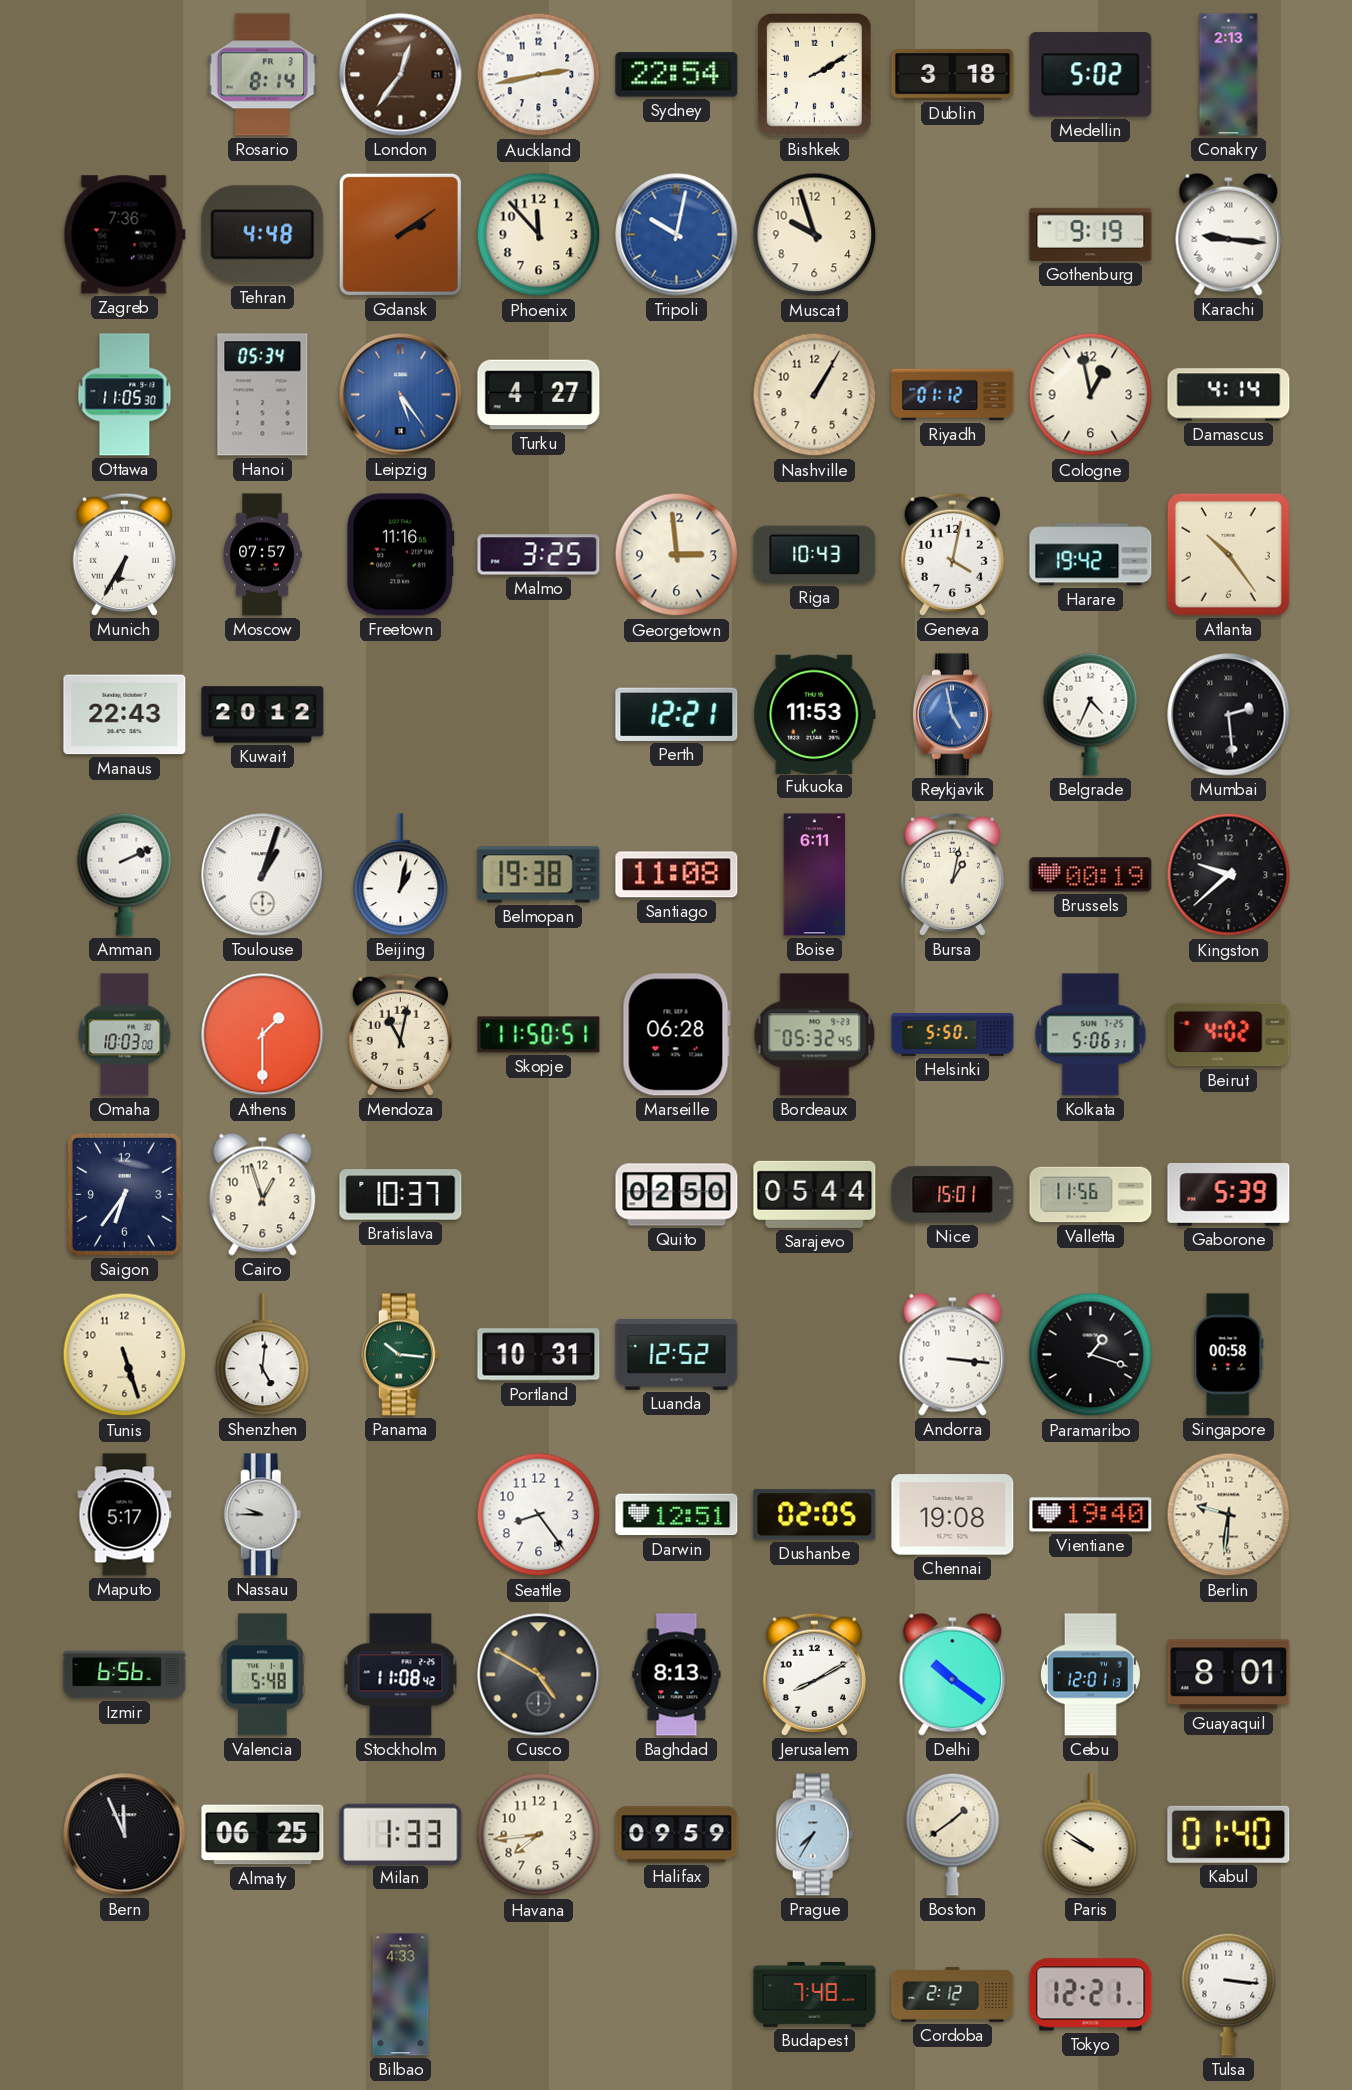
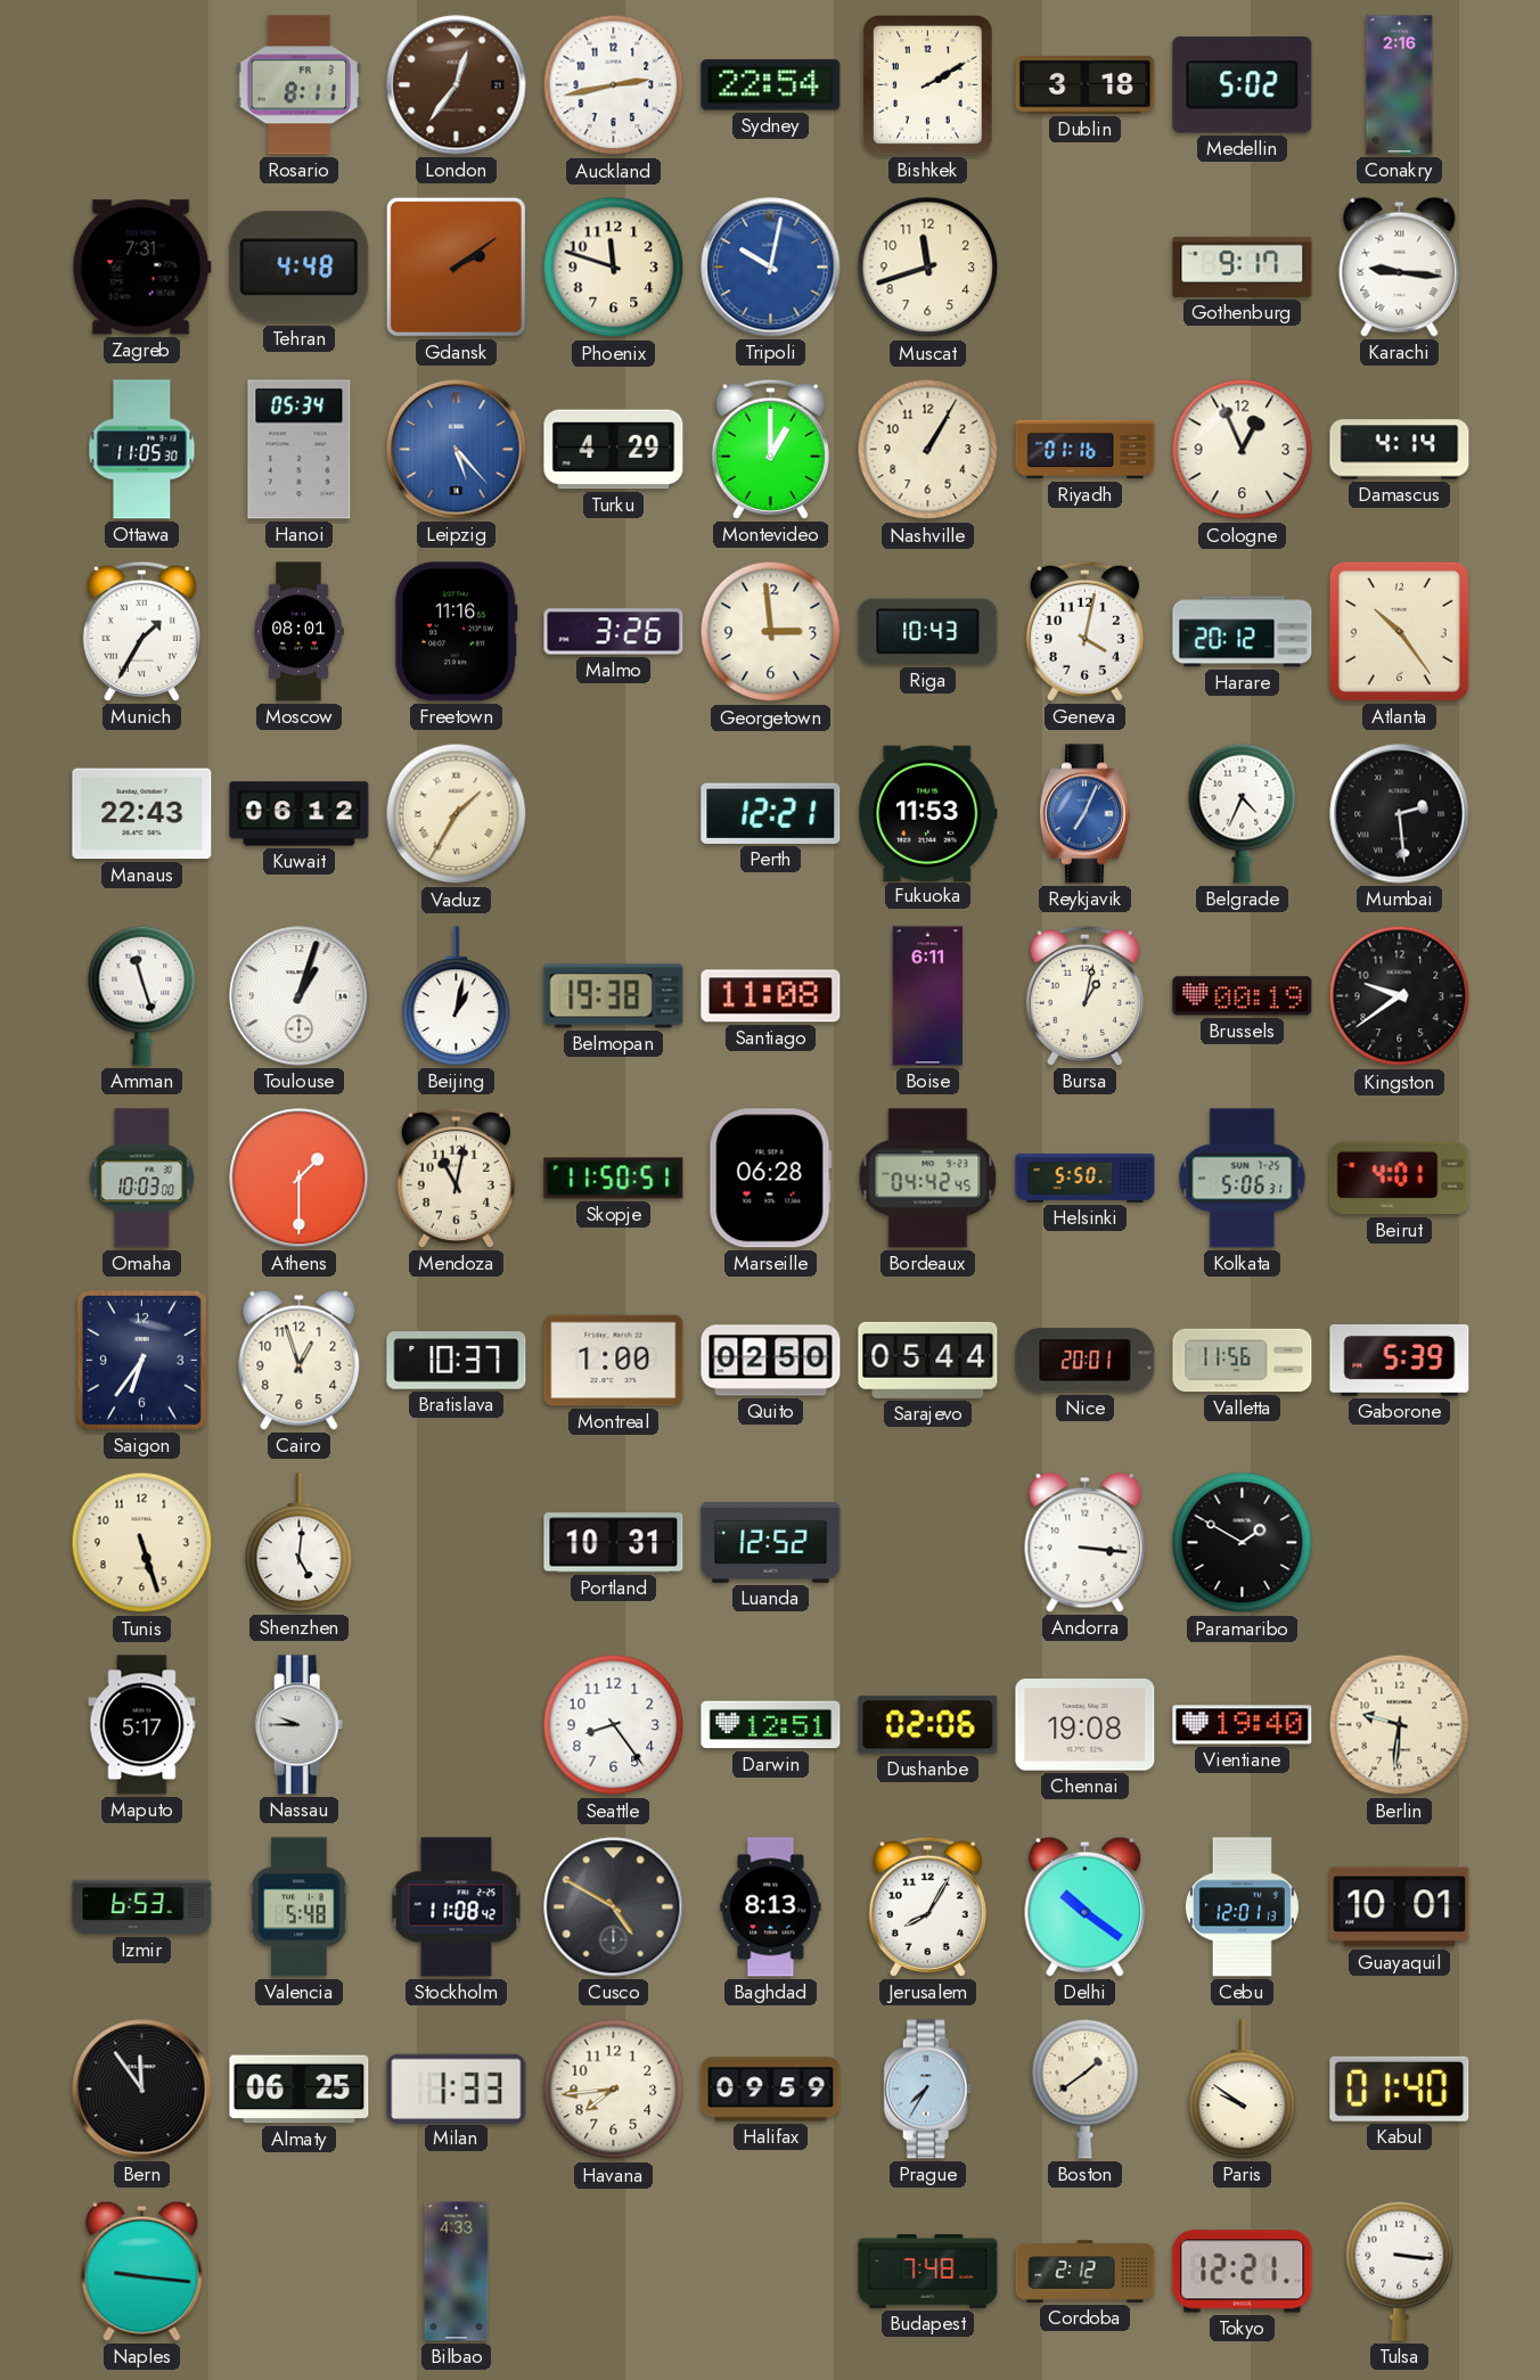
Rosario: 8:14 -> 8:11
Conakry: 2:13 -> 2:16
Zagreb: 7:36 -> 7:31
Phoenix: 11:53 -> 11:48
Muscat: 9:57 -> 11:42
Gothenburg: 9:19 -> 9:17
Leipzig: 5:24 -> 5:23
Turku: 4:27 -> 4:29
Montevideo: none -> 1:00
Riyadh: 01:12 -> 01:16
Cologne: 12:58 -> 12:56
Munich: 6:35 -> 1:35
Moscow: 07:57 -> 08:01
Malmo: 3:25 -> 3:26
Harare: 19:42 -> 20:12
Kuwait: 20:12 -> 06:12
Vaduz: none -> 1:35
Reykjavik: 4:58 -> 7:04
Amman: 2:11 -> 11:27
Kingston: 9:38 -> 9:39
Bordeaux: 05:32 -> 04:42
Beirut: 4:02 -> 4:01
Montreal: none -> 1:00
Nice: 15:01 -> 20:01
Panama: 10:16 -> none
Paramaribo: 1:18 -> 1:50
Singapore: 00:58 -> none
Dushanbe: 02:05 -> 02:06
Izmir: 6:56 -> 6:53
Jerusalem: 8:10 -> 8:05
Guayaquil: 8:01 -> 10:01
Bern: 11:56 -> 11:54
Naples: none -> 9:16
